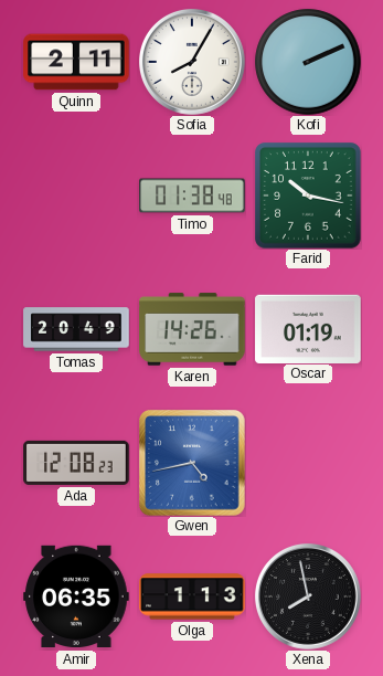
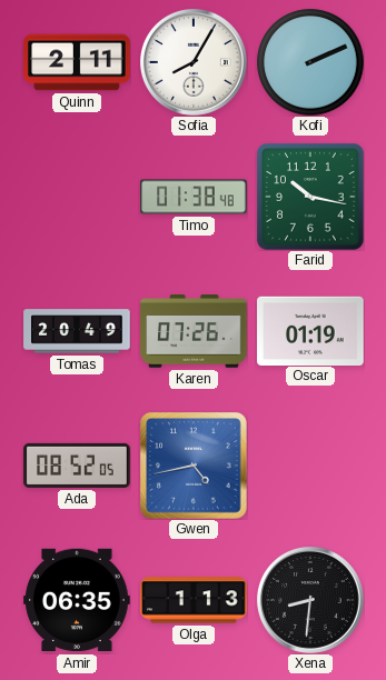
Karen: 14:26 -> 07:26
Ada: 12:08 -> 08:52
Xena: 7:58 -> 8:31
